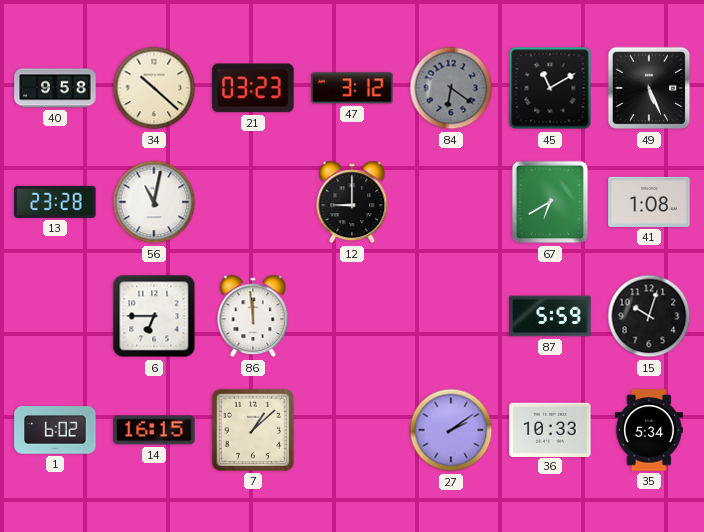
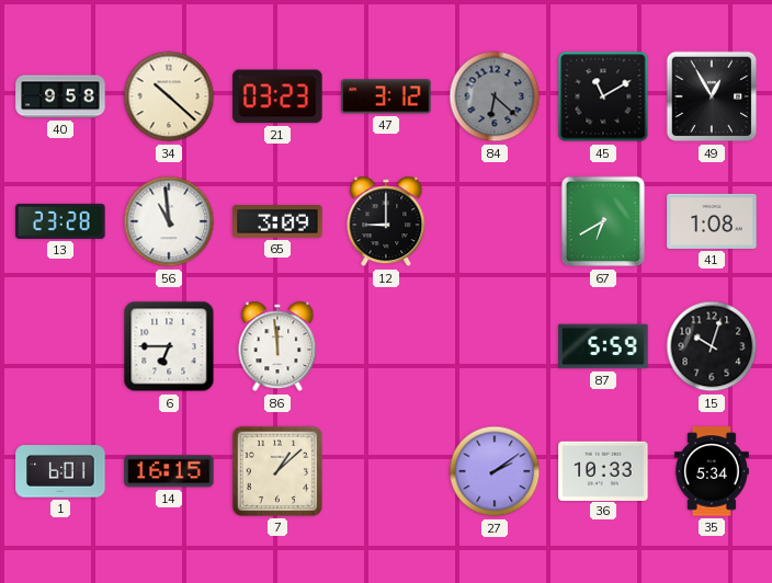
84: 6:21 -> 6:22
49: 5:26 -> 12:55
56: 11:02 -> 10:59
65: none -> 3:09
1: 6:02 -> 6:01
